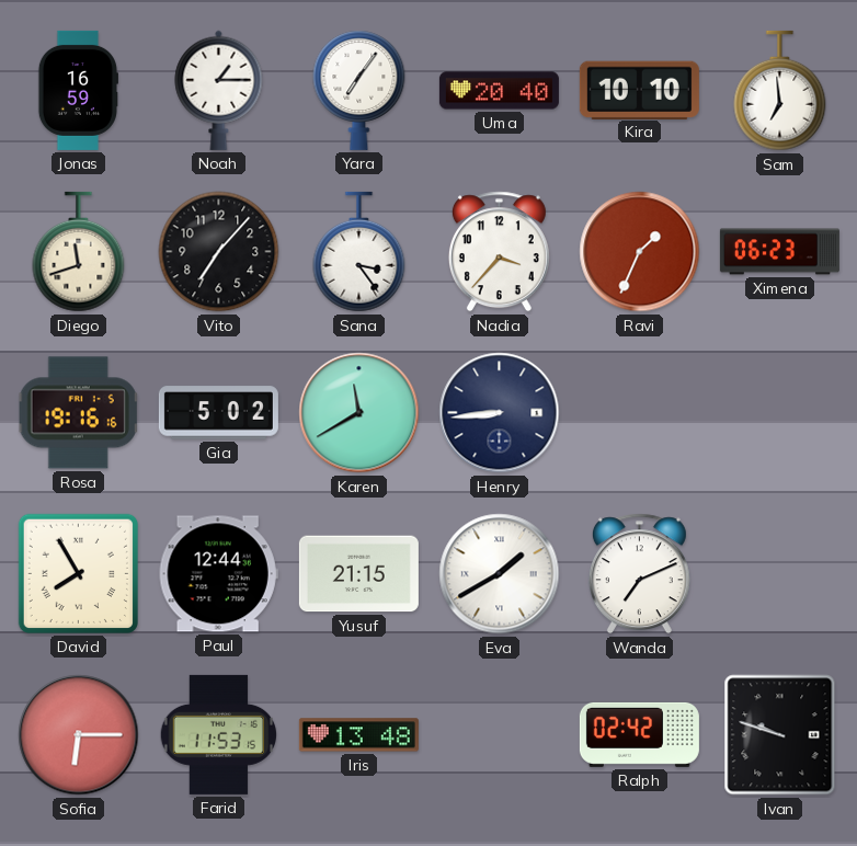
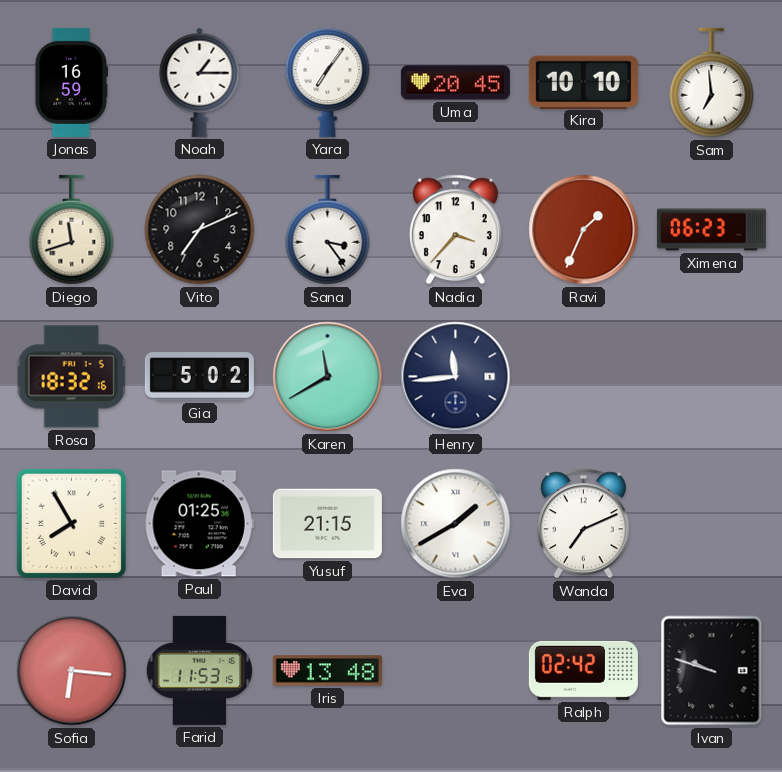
Uma: 20:40 -> 20:45
Vito: 7:07 -> 7:11
Rosa: 19:16 -> 18:32
Henry: 8:44 -> 11:44
Paul: 12:44 -> 01:25
Sofia: 6:15 -> 6:16
